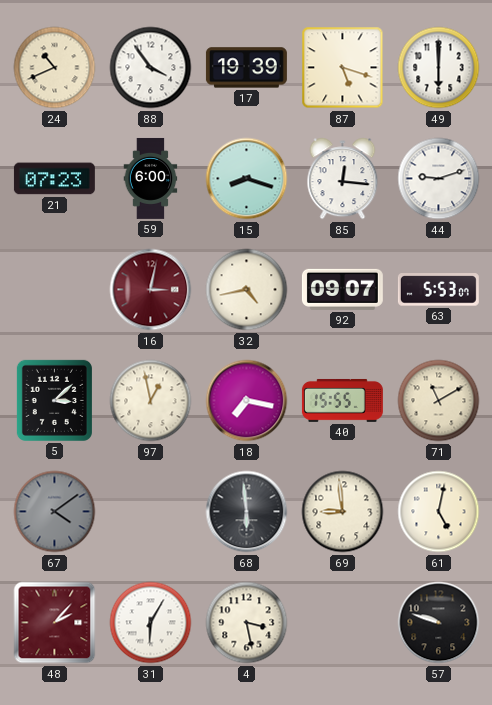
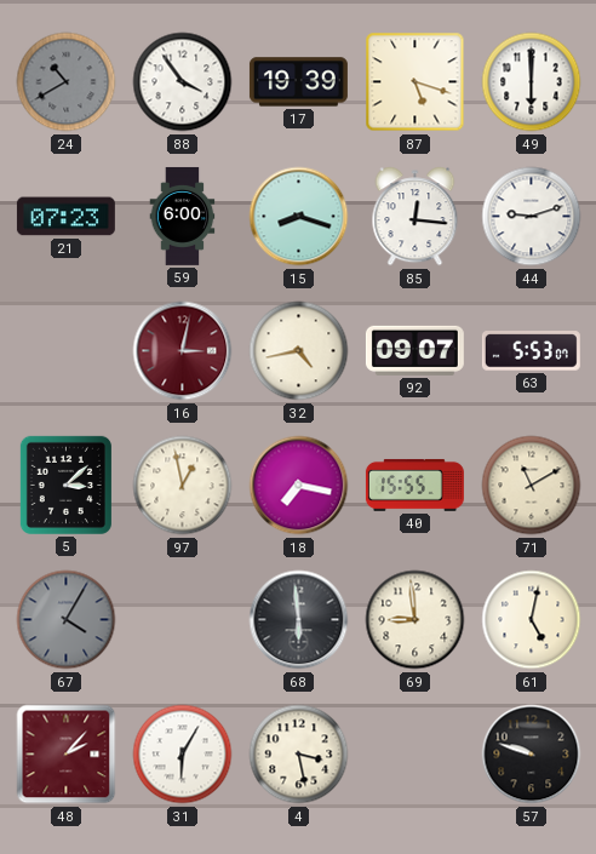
24: 10:41 -> 10:40
24 dial: cream -> grey
67: 4:09 -> 4:05
